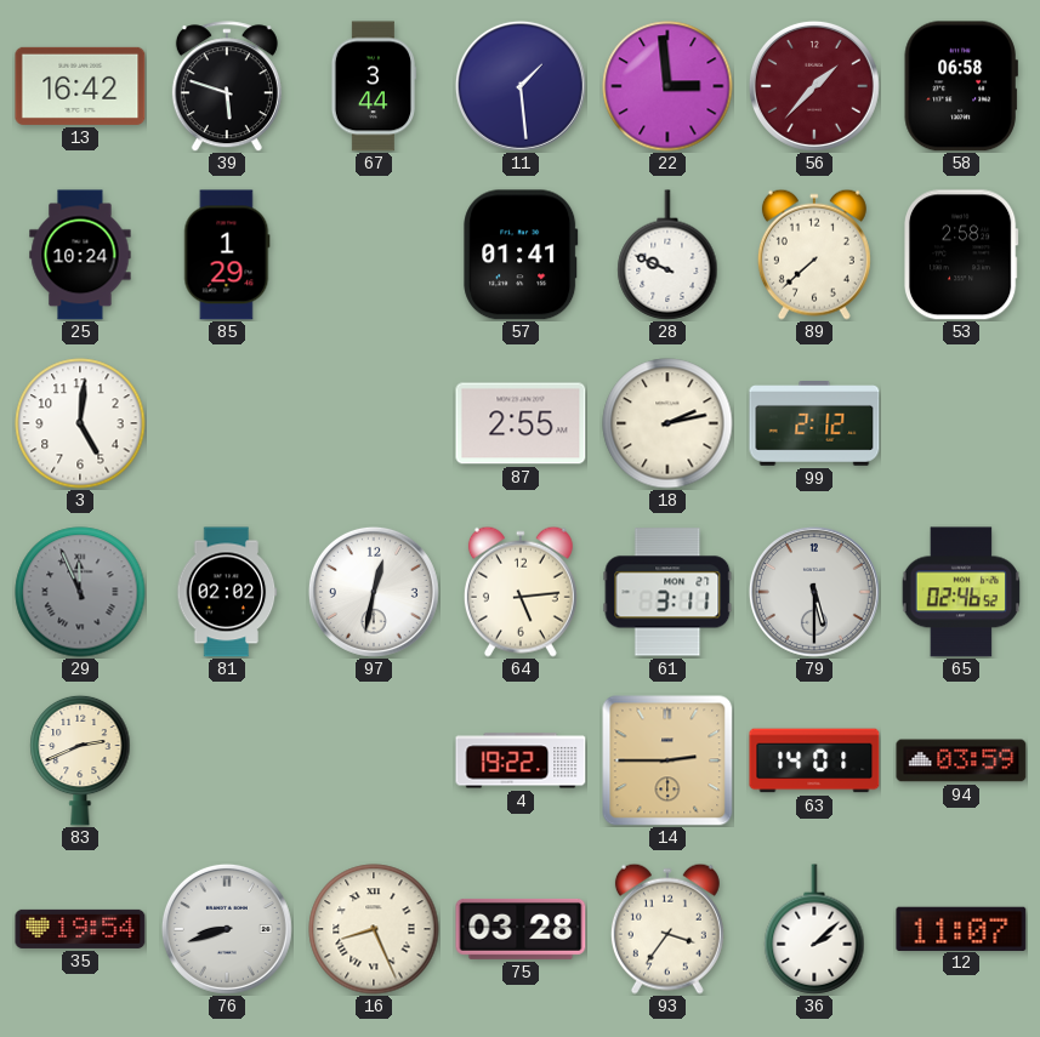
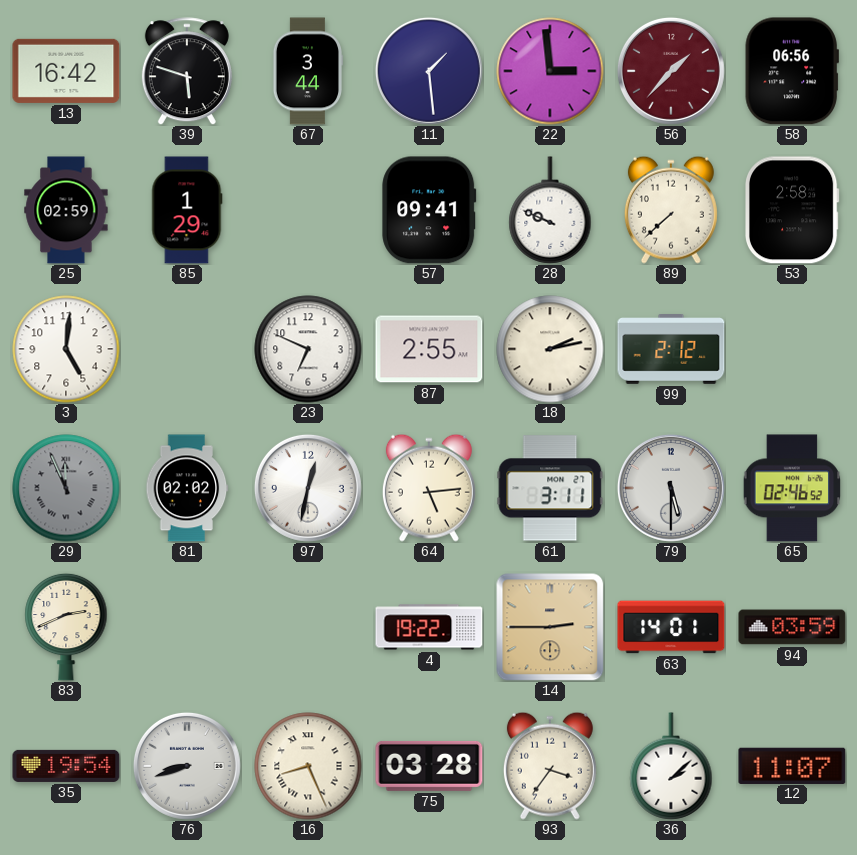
58: 06:58 -> 06:56
25: 10:24 -> 02:59
57: 01:41 -> 09:41
23: none -> 6:49
